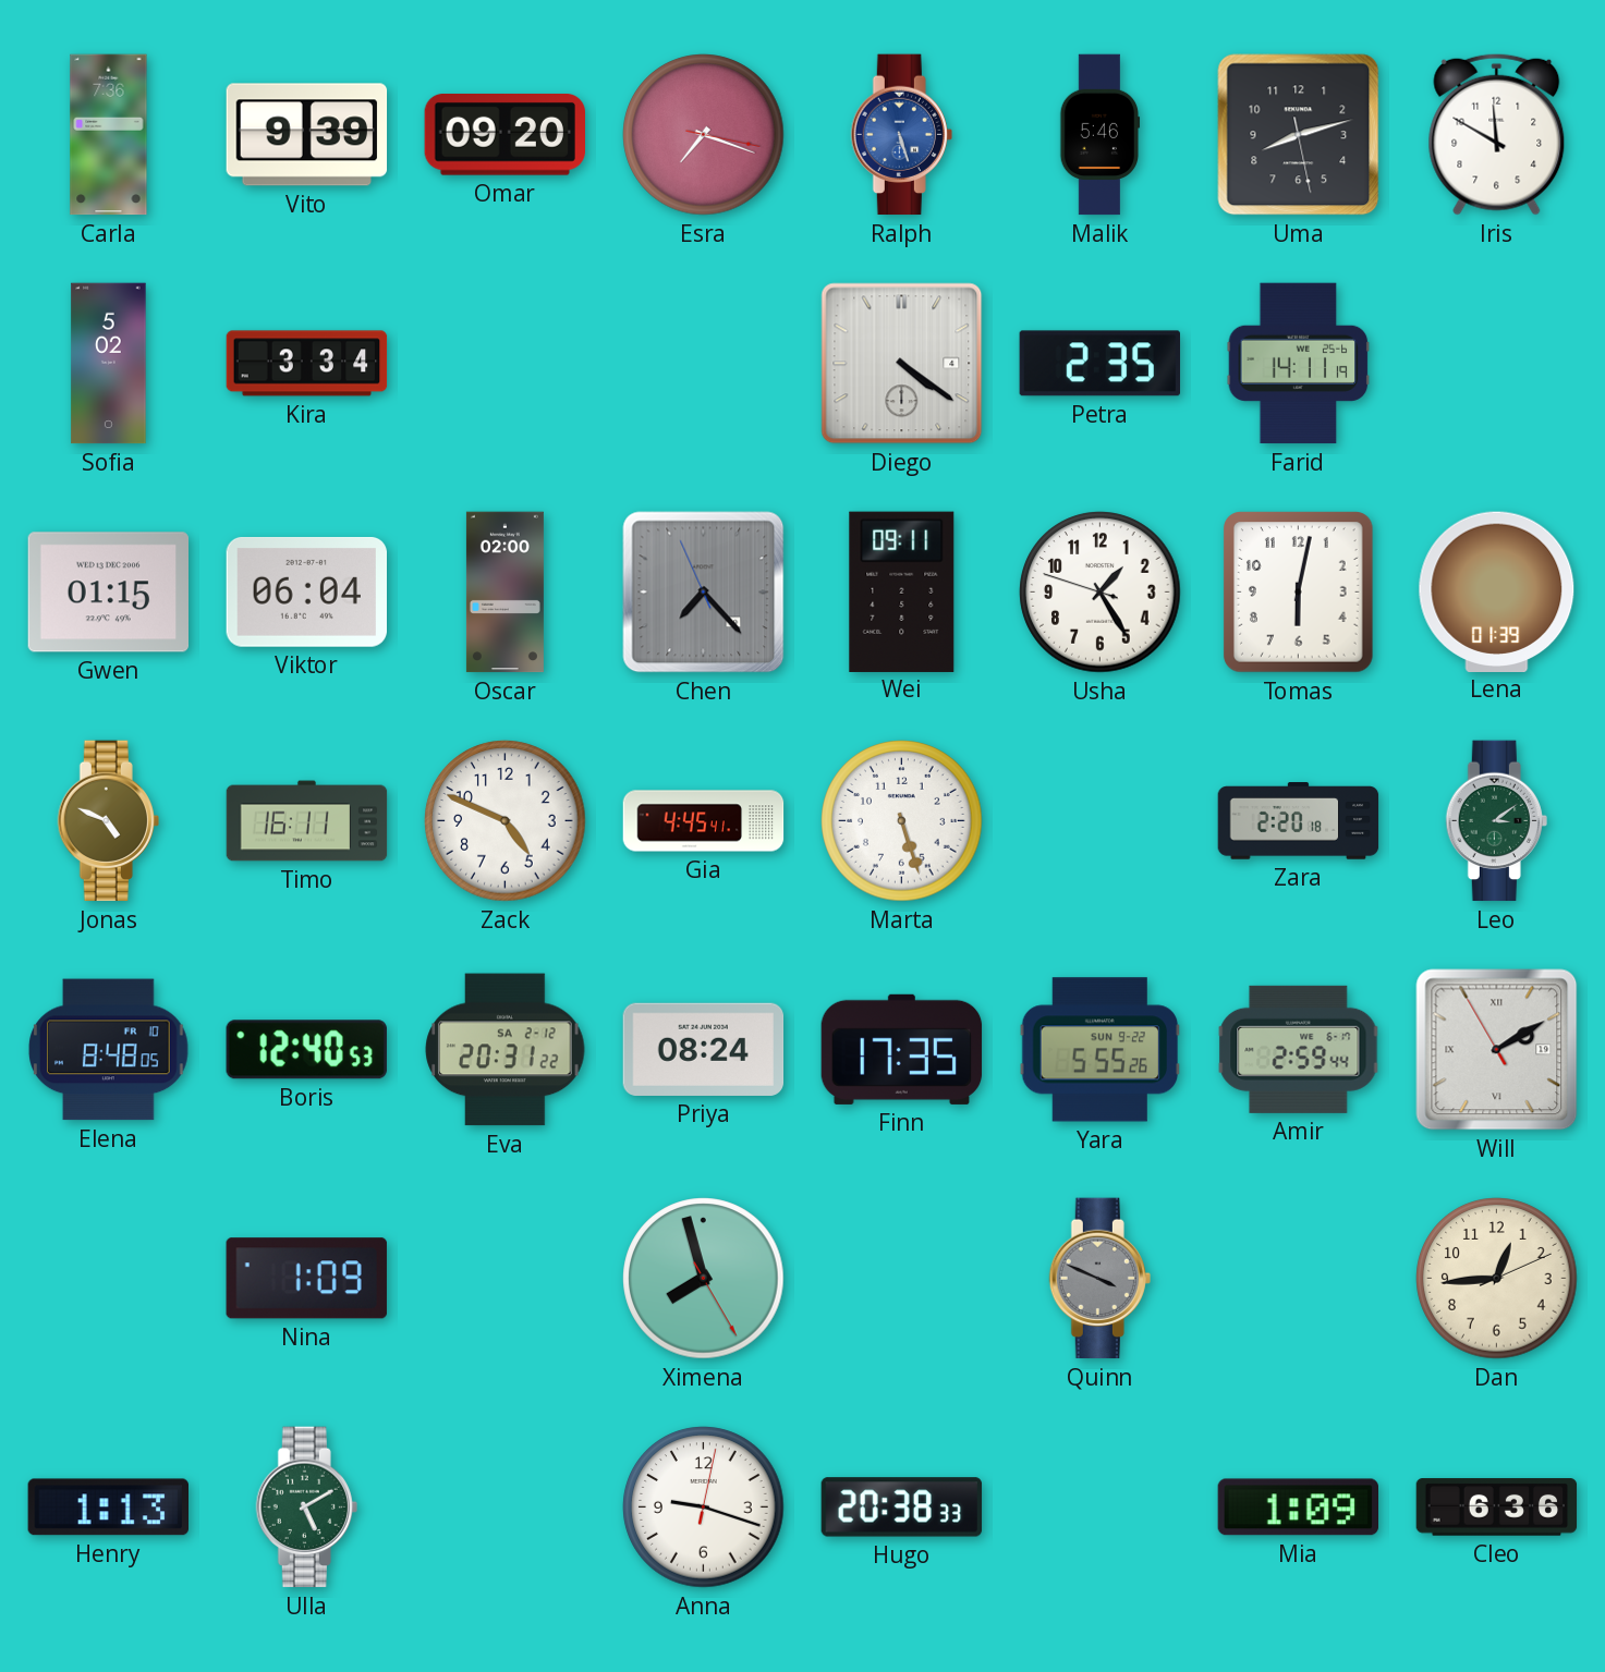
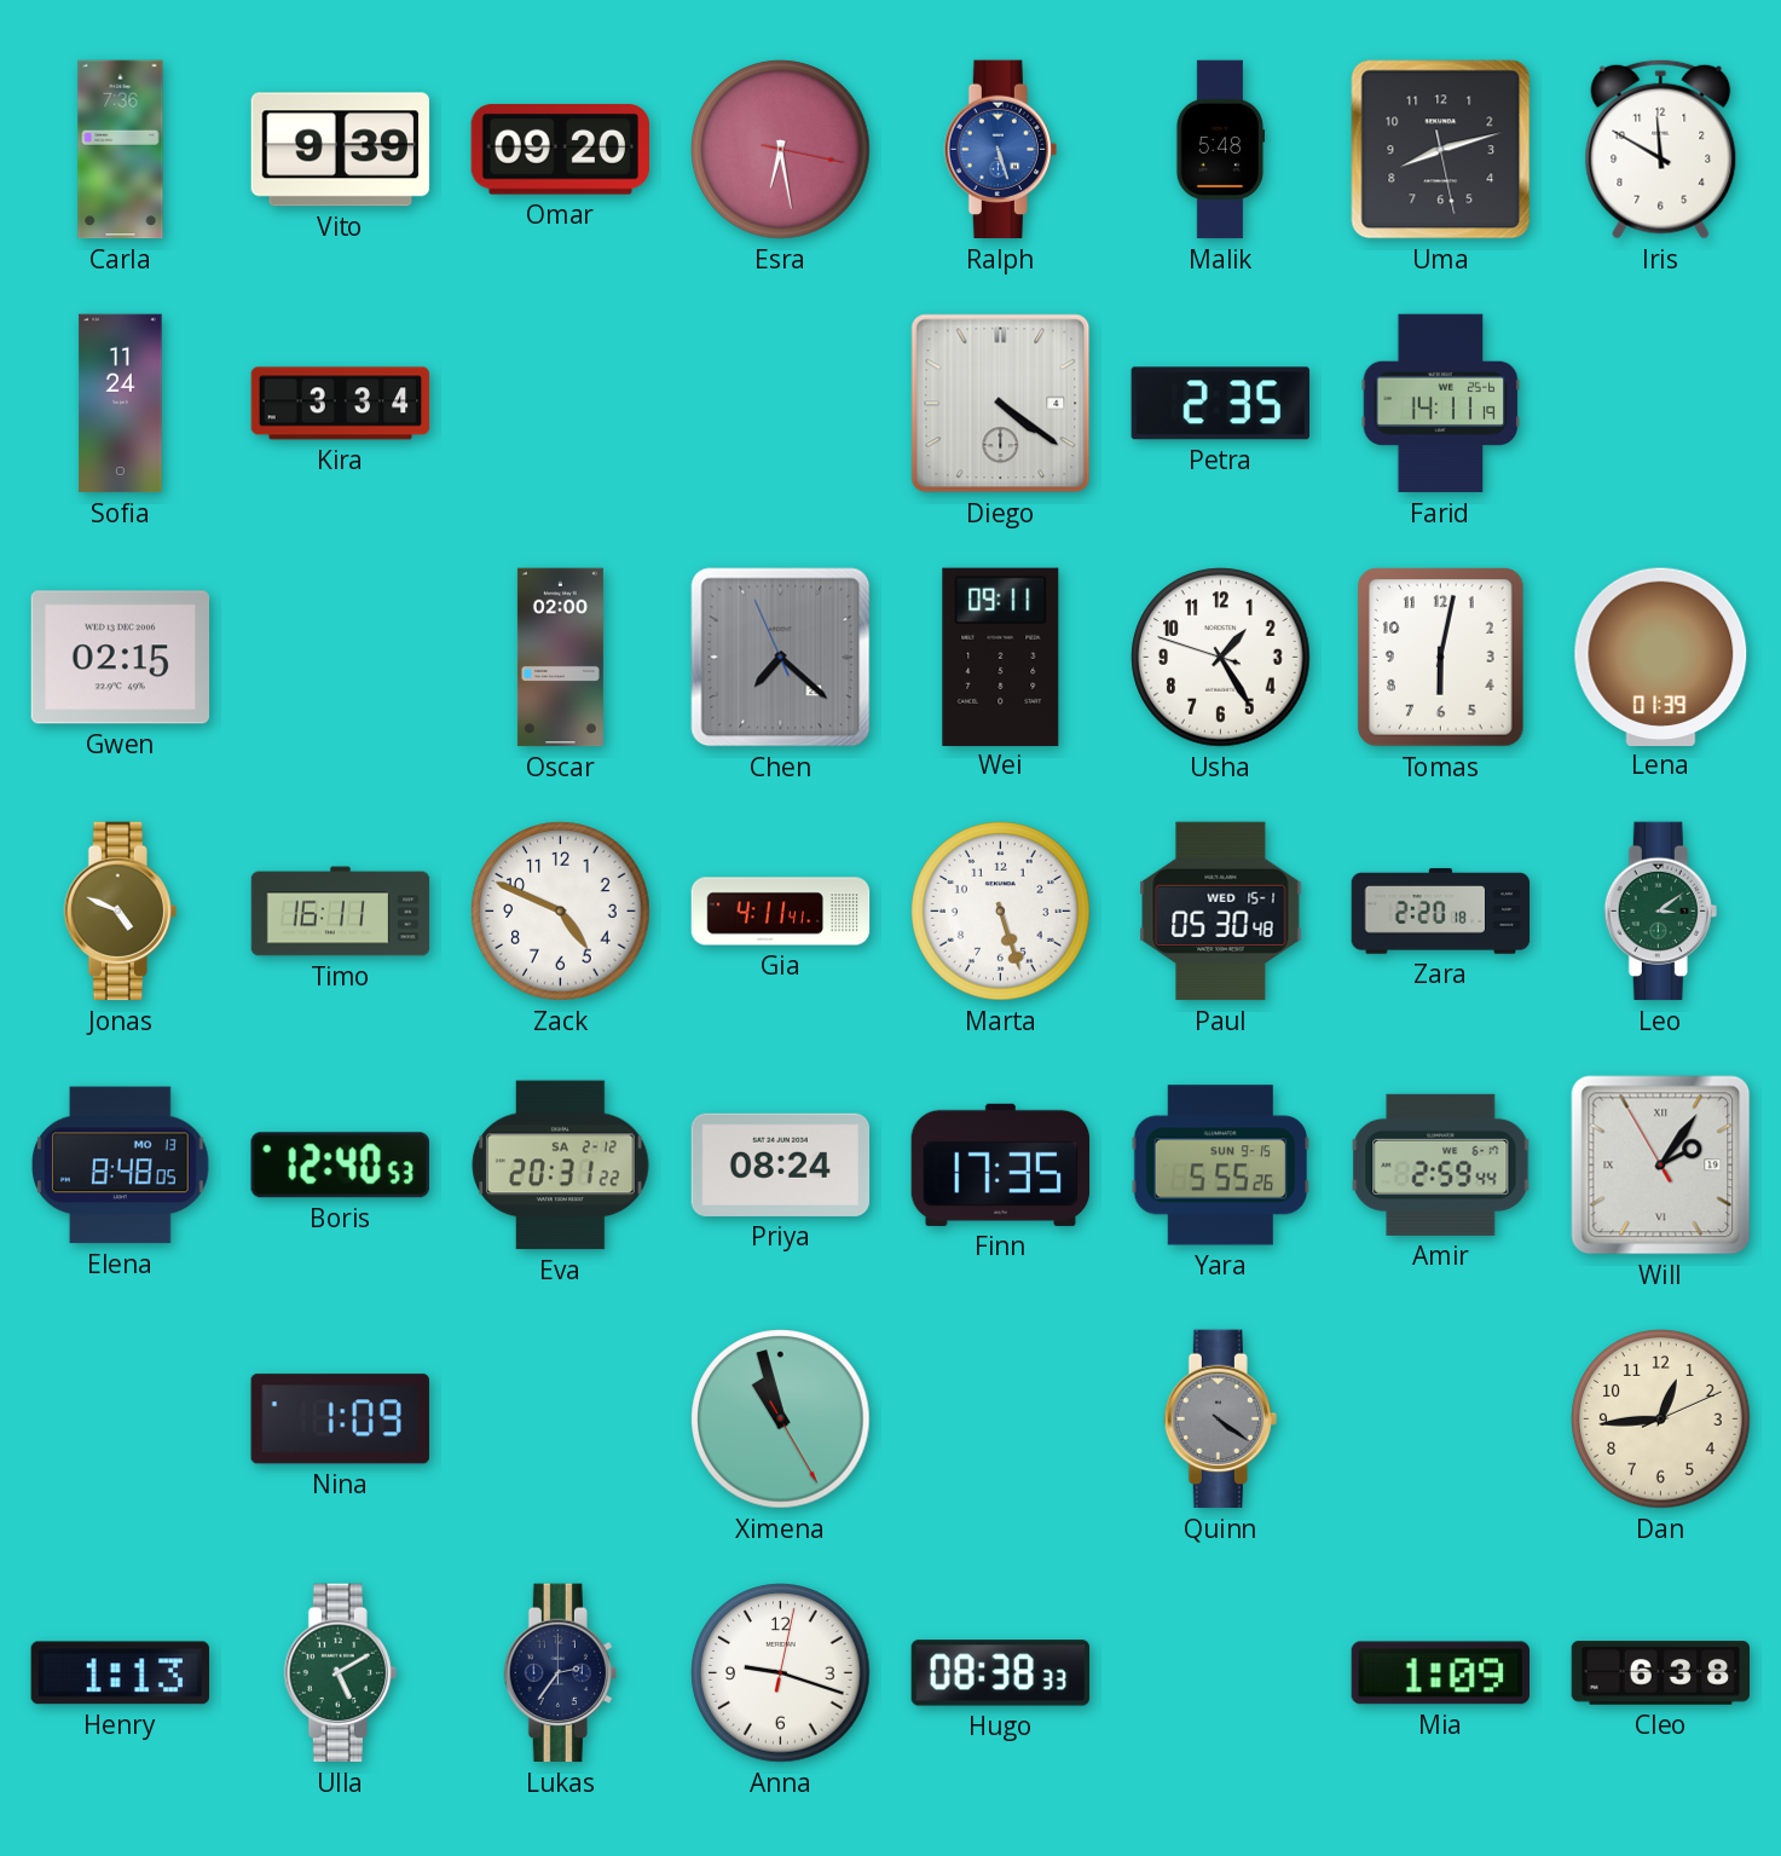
Esra: 7:18 -> 6:28
Malik: 5:46 -> 5:48
Sofia: 5:02 -> 11:24
Gwen: 01:15 -> 02:15
Viktor: 06:04 -> none
Chen: 7:22 -> 7:21
Gia: 4:45 -> 4:11
Paul: none -> 05:30
Elena date: FR 10 -> MO 13
Yara date: SUN 9-22 -> SUN 9-15
Will: 2:09 -> 2:05
Ximena: 7:57 -> 10:57
Quinn: 3:49 -> 4:21
Lukas: none -> 2:36
Hugo: 20:38 -> 08:38
Cleo: 6:36 -> 6:38
